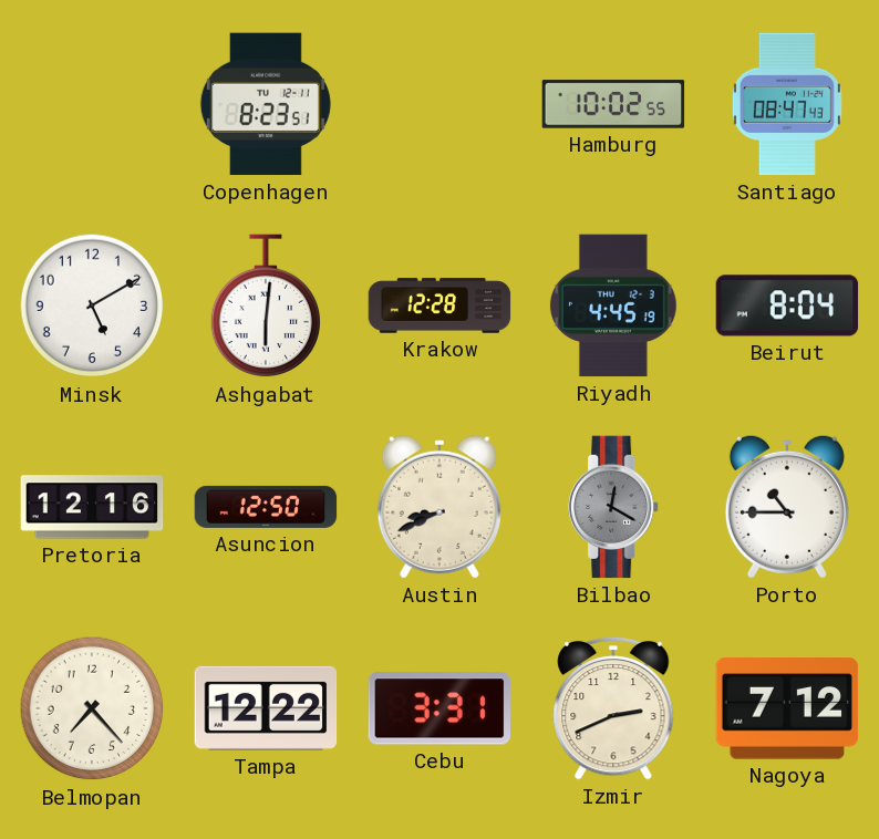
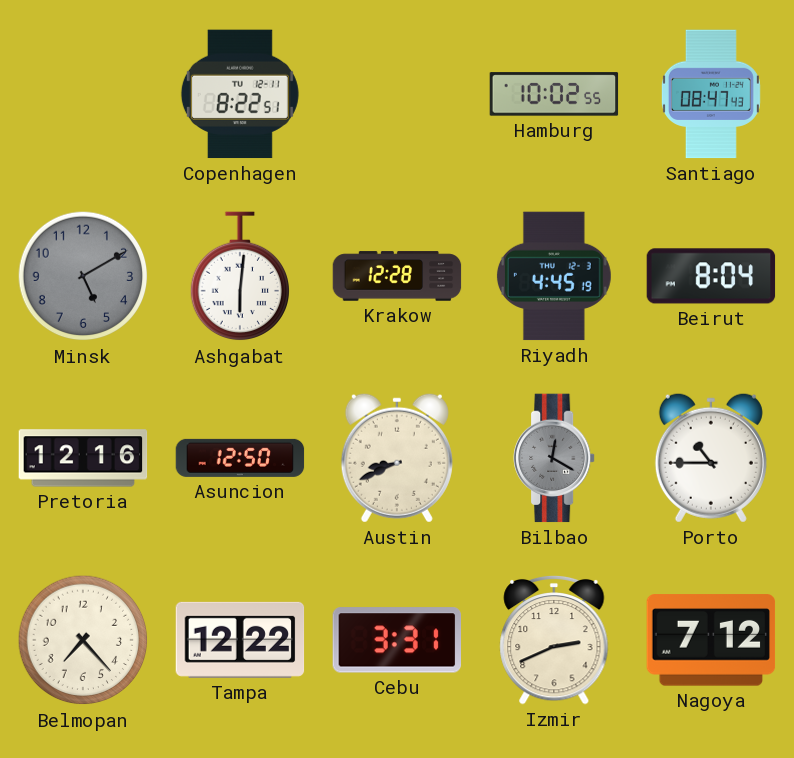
Copenhagen: 8:23 -> 8:22
Minsk dial: white -> grey
